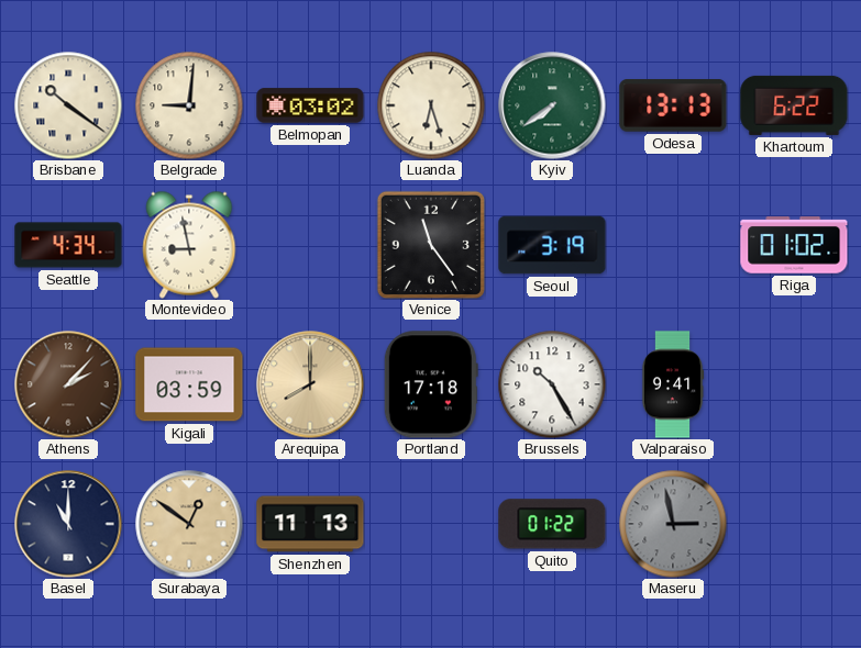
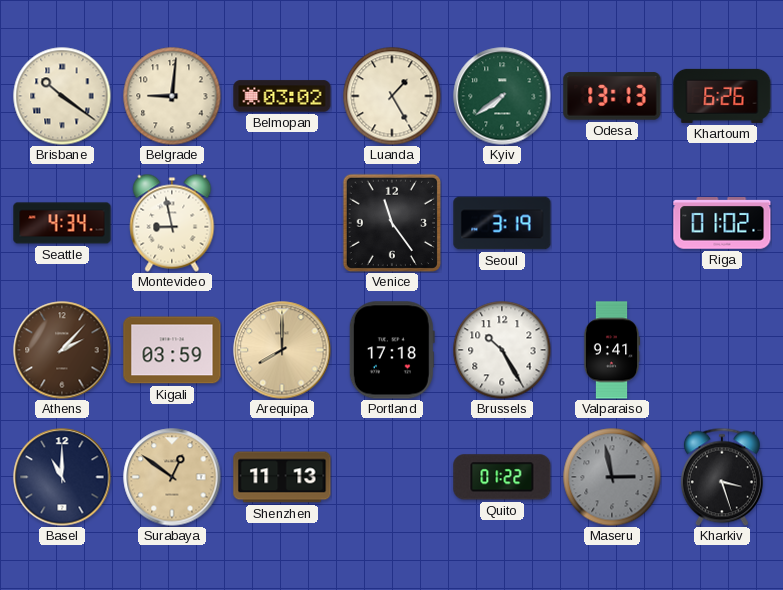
Luanda: 6:27 -> 1:25
Khartoum: 6:22 -> 6:26
Kharkiv: none -> 3:27
